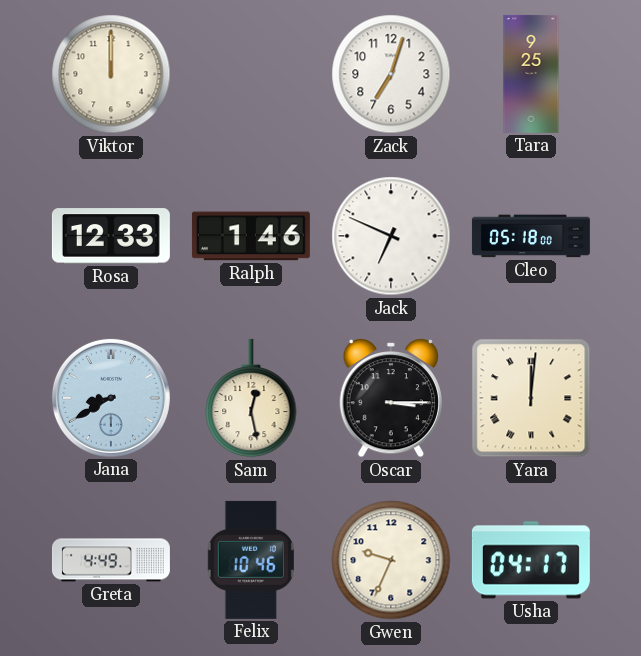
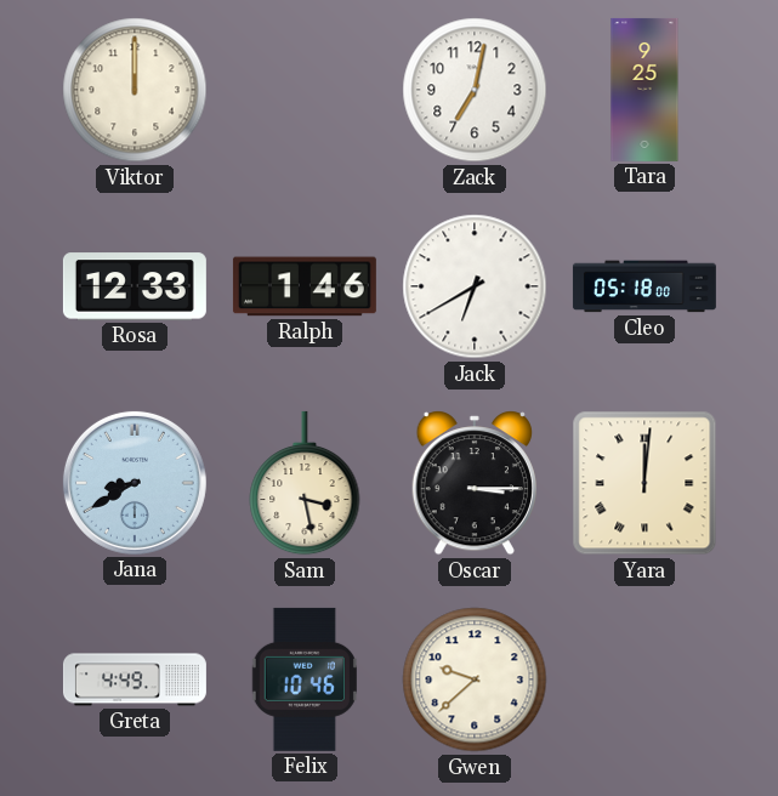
Zack: 7:03 -> 7:02
Jack: 6:49 -> 6:40
Sam: 12:28 -> 3:28
Gwen: 9:34 -> 9:38
Usha: 04:17 -> none
